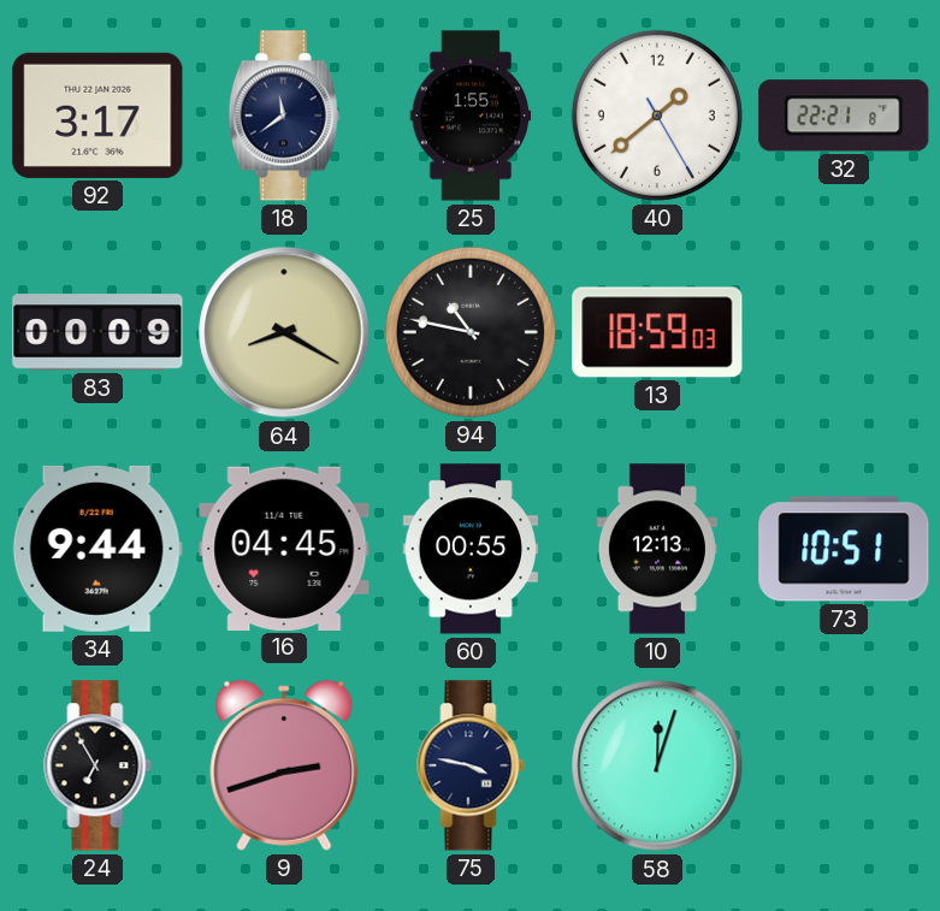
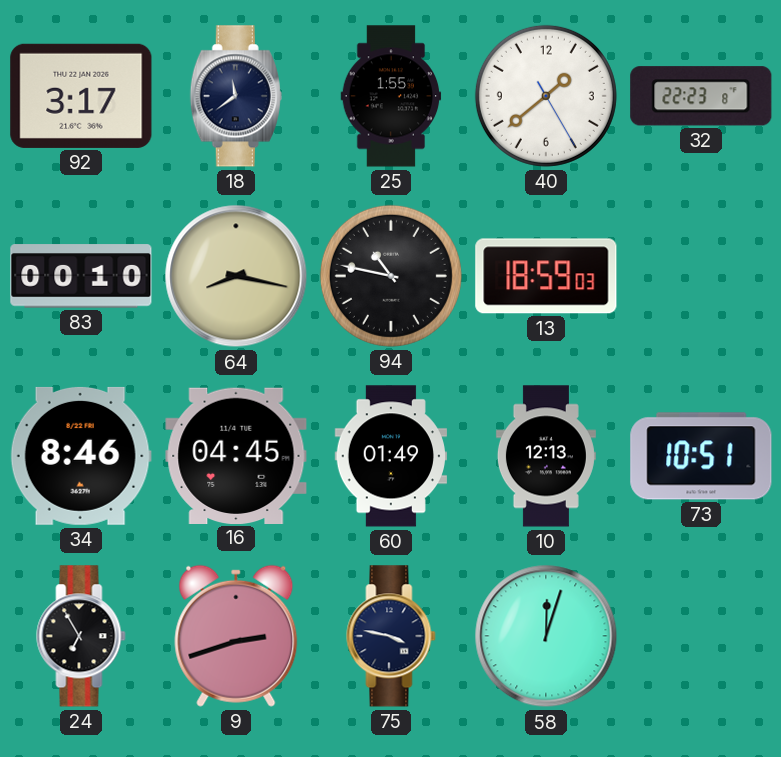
32: 22:21 -> 22:23
83: 00:09 -> 00:10
64: 8:20 -> 8:17
34: 9:44 -> 8:46
60: 00:55 -> 01:49
